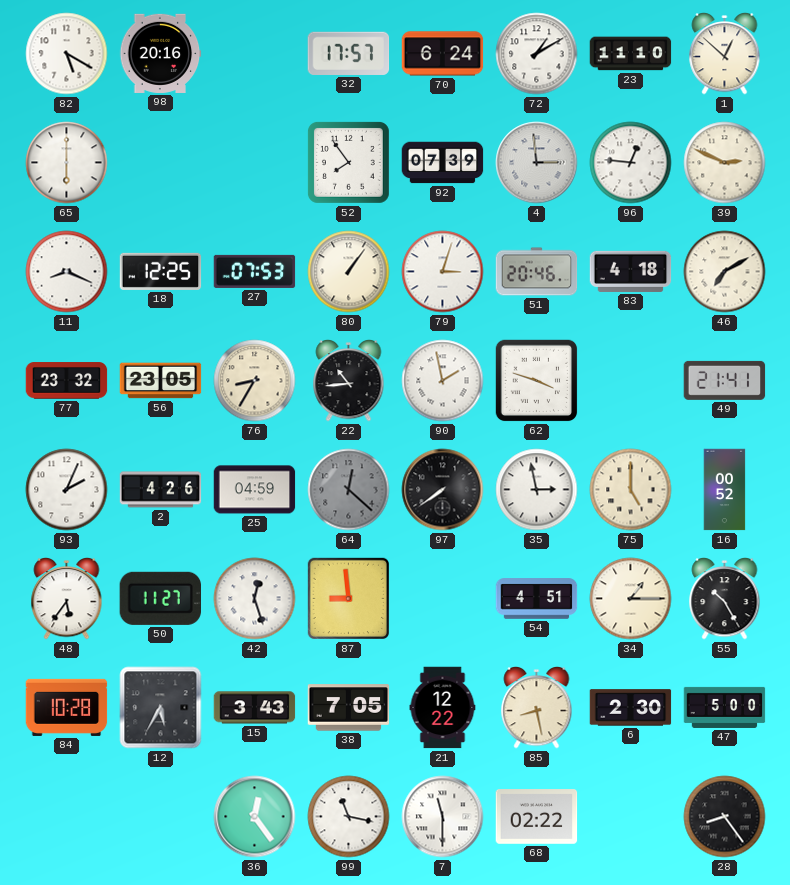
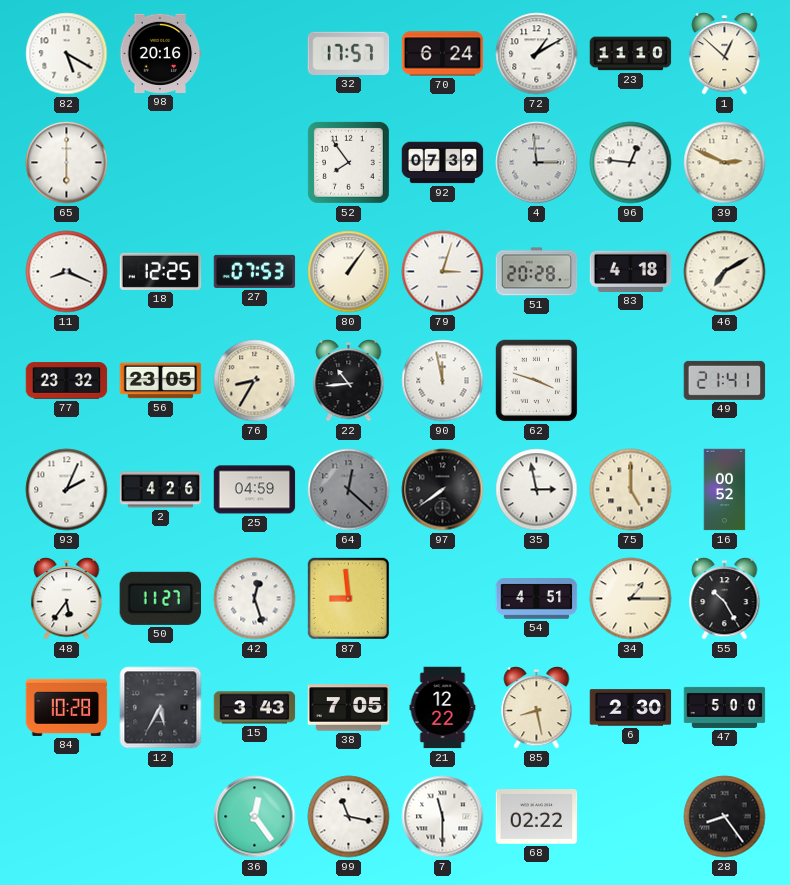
51: 20:46 -> 20:28
90: 1:58 -> 11:58
